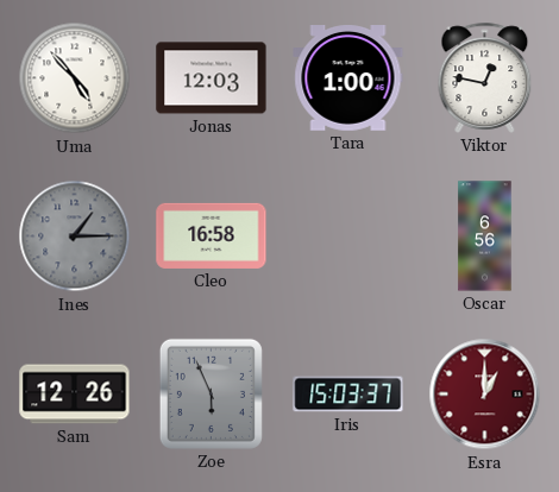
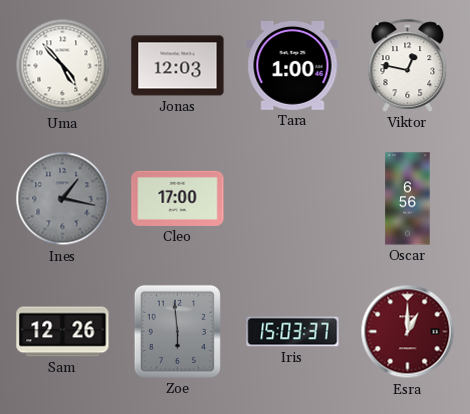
Ines: 1:15 -> 1:17
Cleo: 16:58 -> 17:00
Zoe: 5:56 -> 5:59
